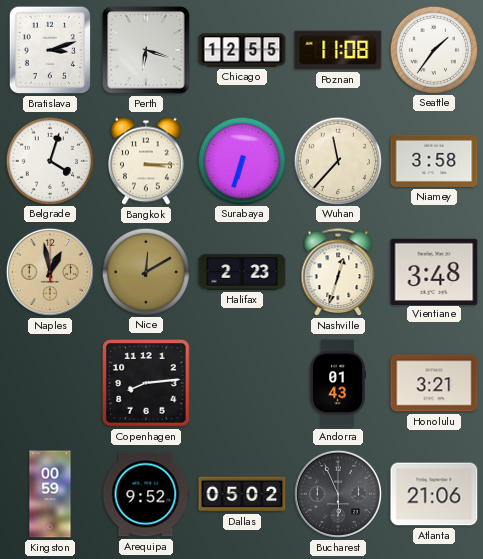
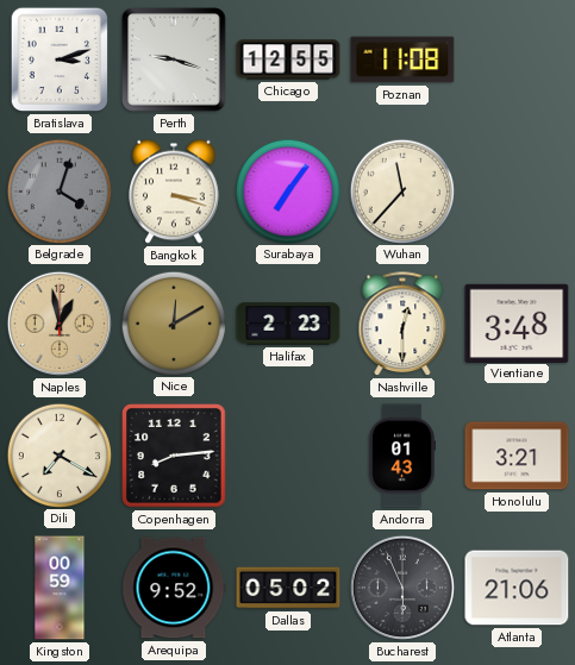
Perth: 6:18 -> 9:18
Seattle: 1:36 -> none
Belgrade dial: white -> grey
Bangkok: 3:15 -> 3:18
Surabaya: 6:33 -> 7:06
Niamey: 3:58 -> none
Nashville: 12:33 -> 12:30
Dili: none -> 7:20
